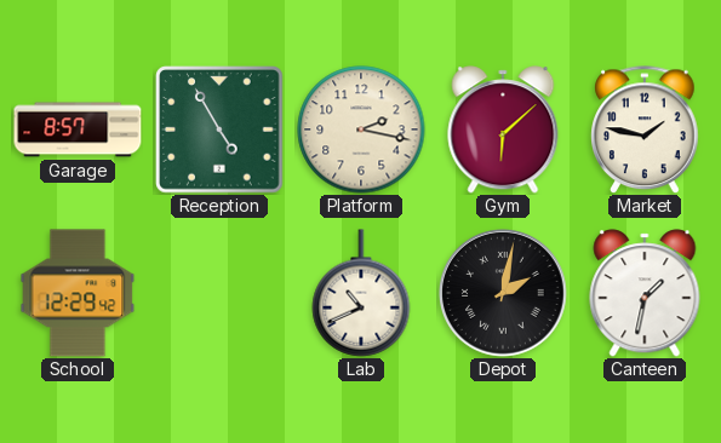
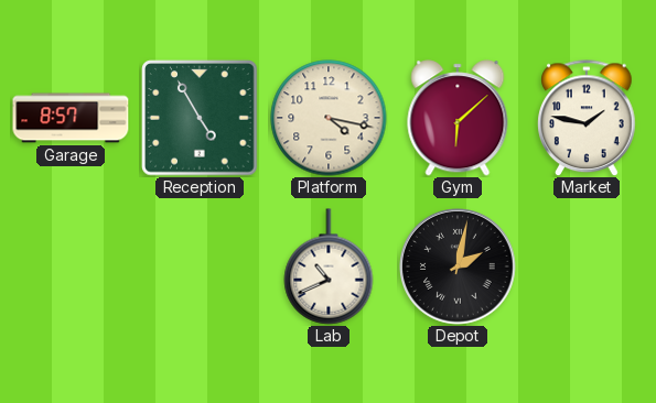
Platform: 2:17 -> 4:17
School: 12:29 -> none
Canteen: 1:32 -> none
